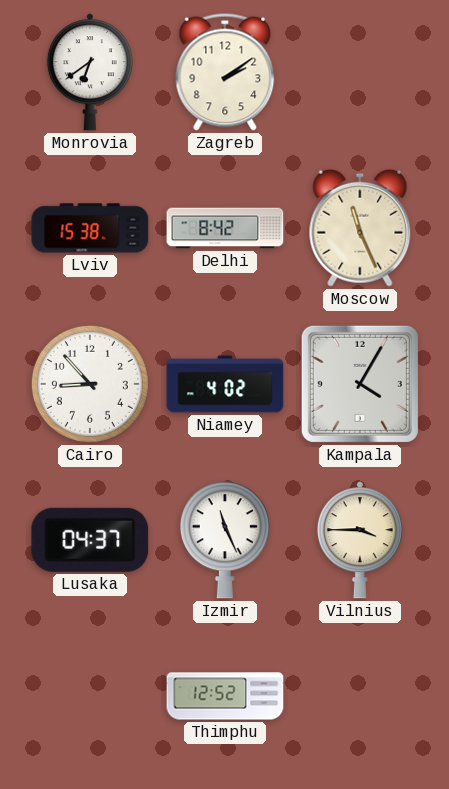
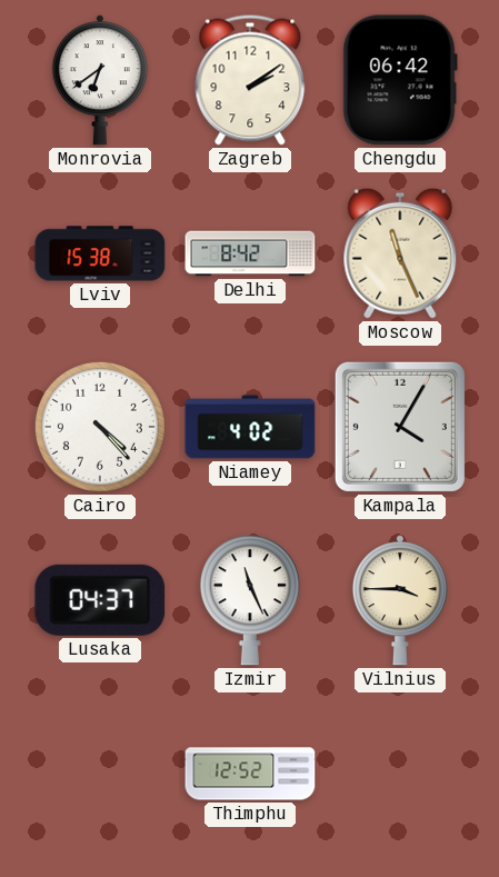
Chengdu: none -> 06:42
Cairo: 8:53 -> 4:23
